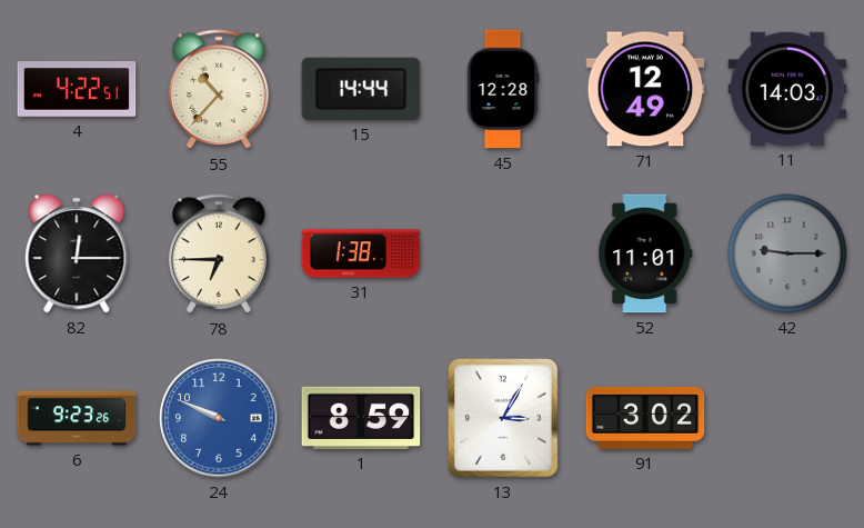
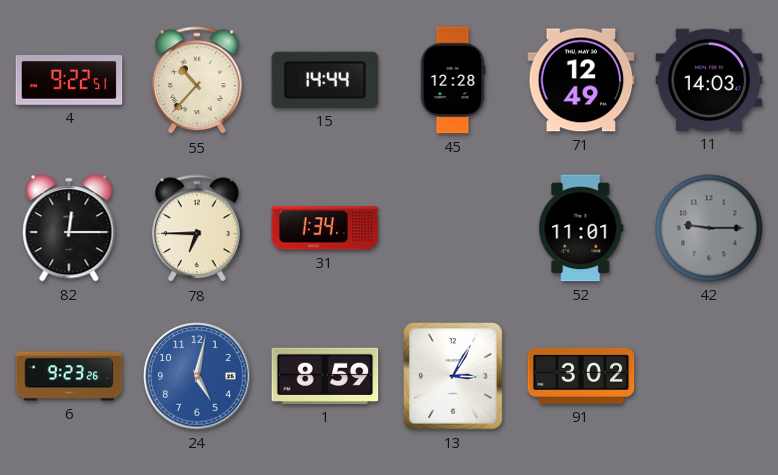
4: 4:22 -> 9:22
31: 1:38 -> 1:34
24: 9:49 -> 5:02
